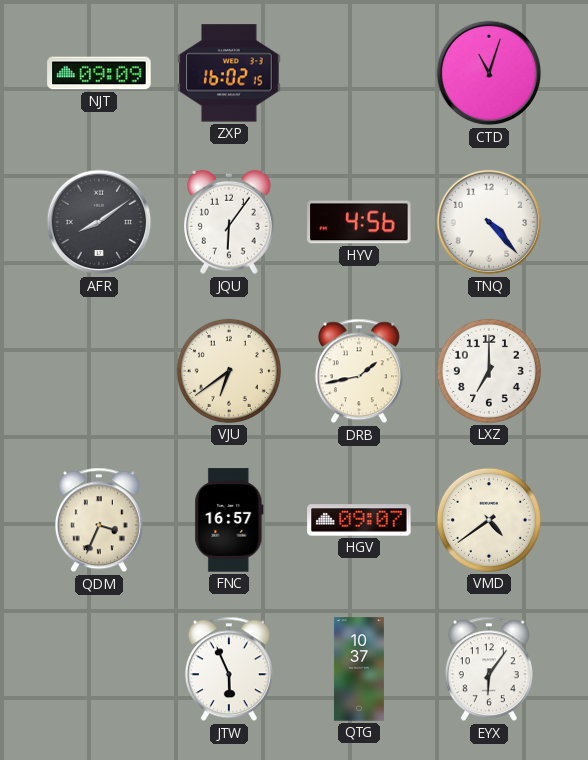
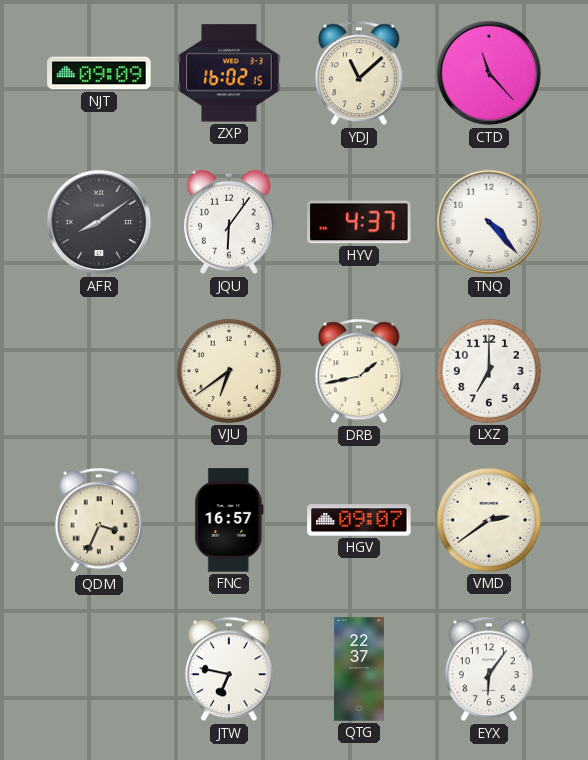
YDJ: none -> 11:08
CTD: 11:03 -> 11:23
HYV: 4:56 -> 4:37
VMD: 4:39 -> 2:39
JTW: 5:56 -> 6:47
QTG: 10:37 -> 22:37
